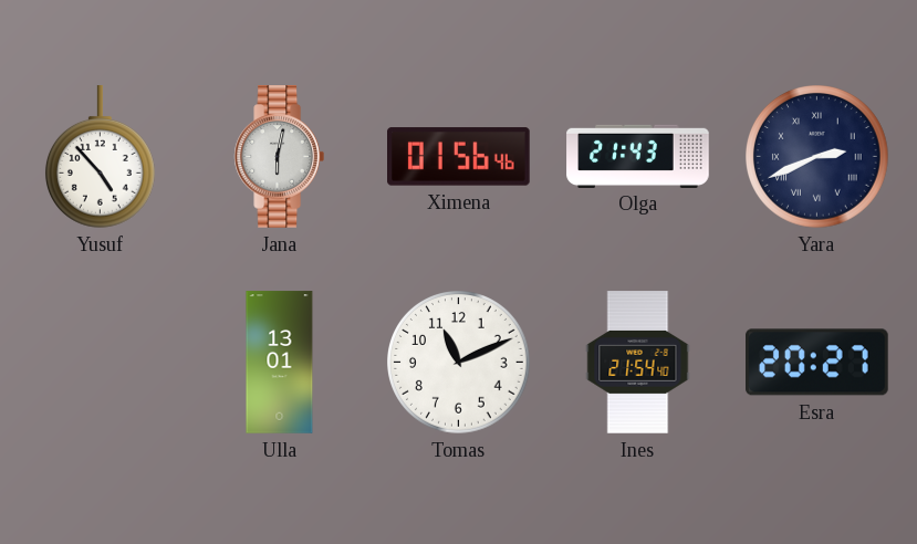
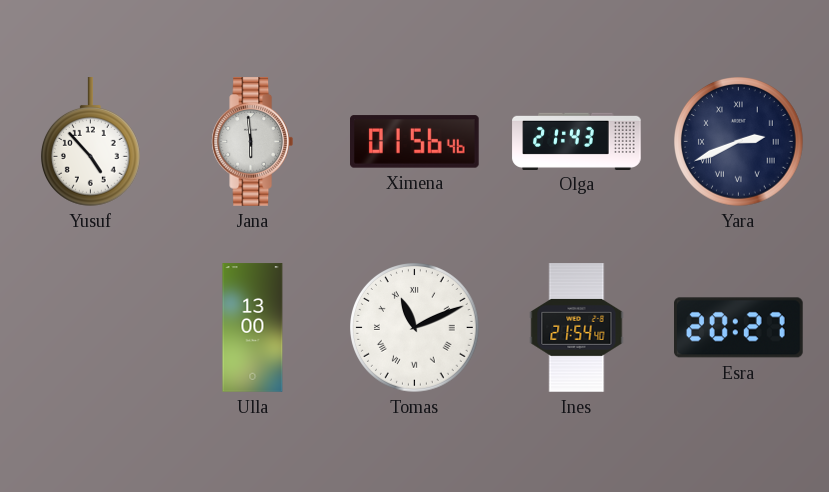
Jana: 6:02 -> 5:59
Ulla: 13:01 -> 13:00
Tomas numerals: Arabic -> Roman
